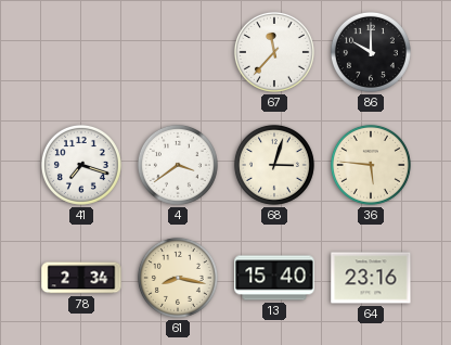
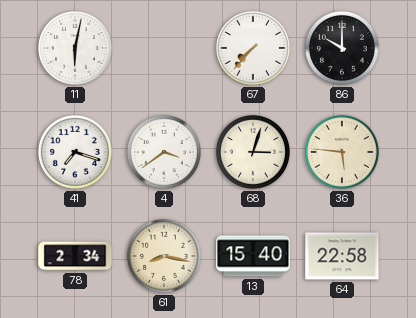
11: none -> 6:02
67: 11:37 -> 7:37
64: 23:16 -> 22:58
